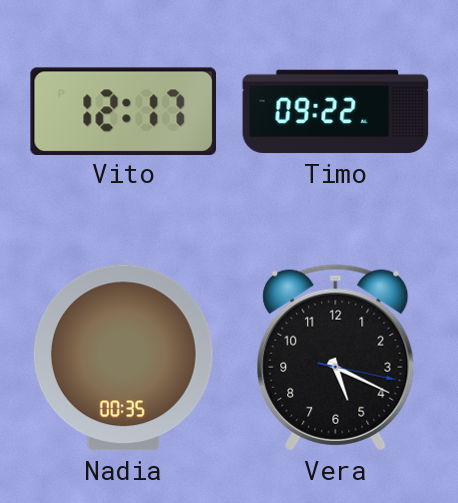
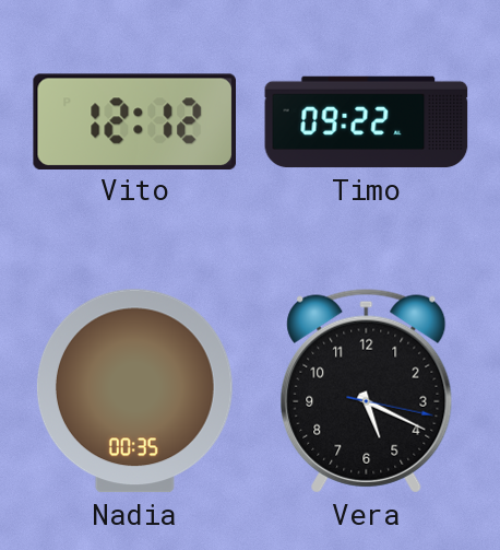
Vito: 12:17 -> 12:12
